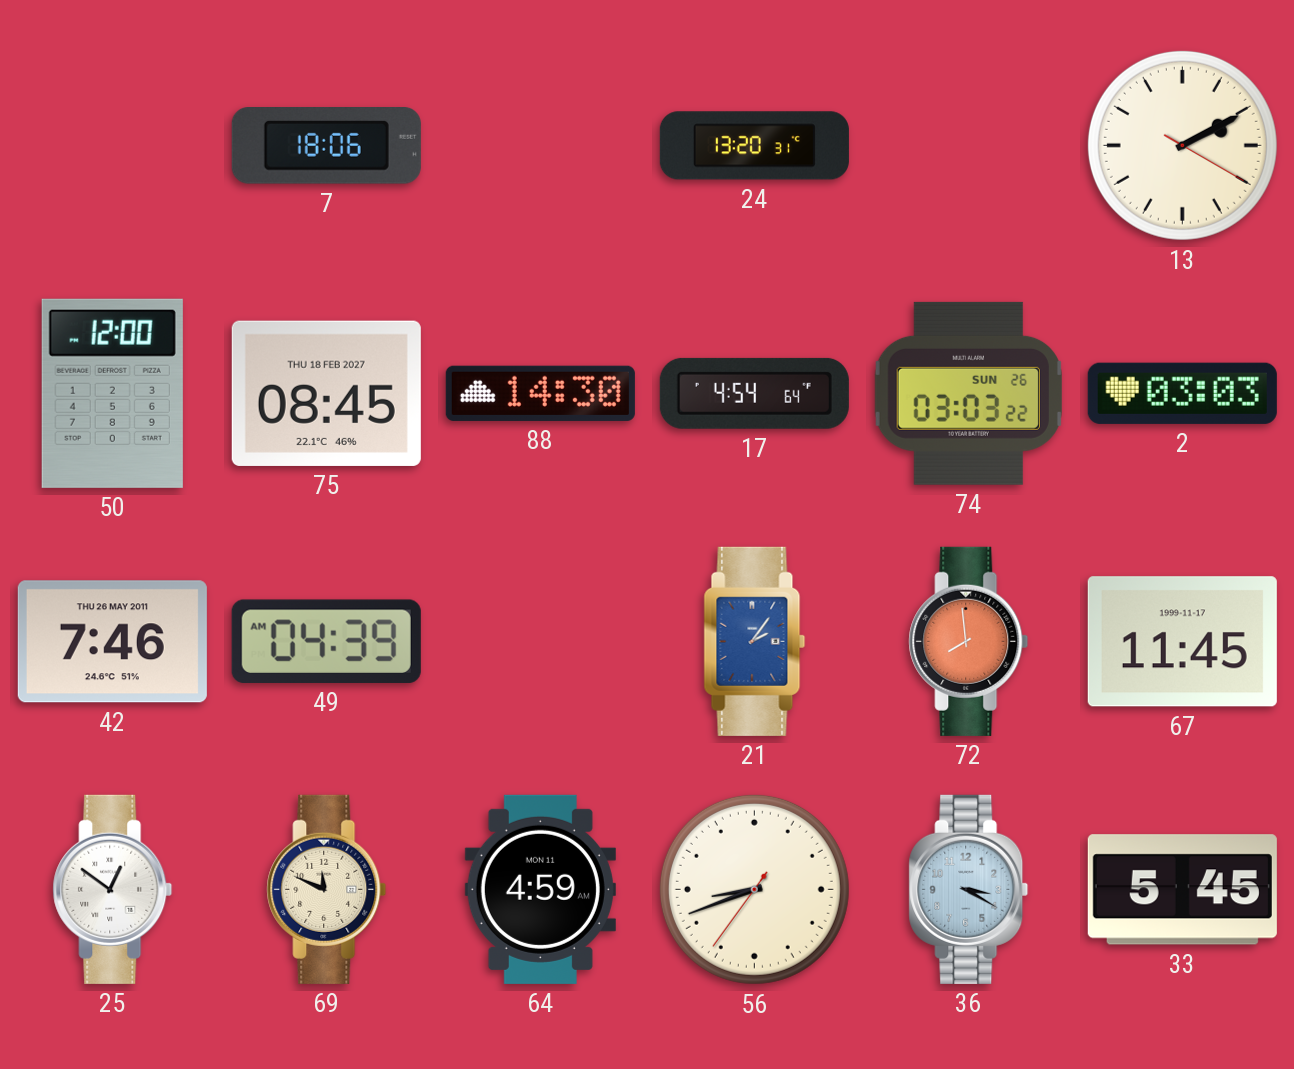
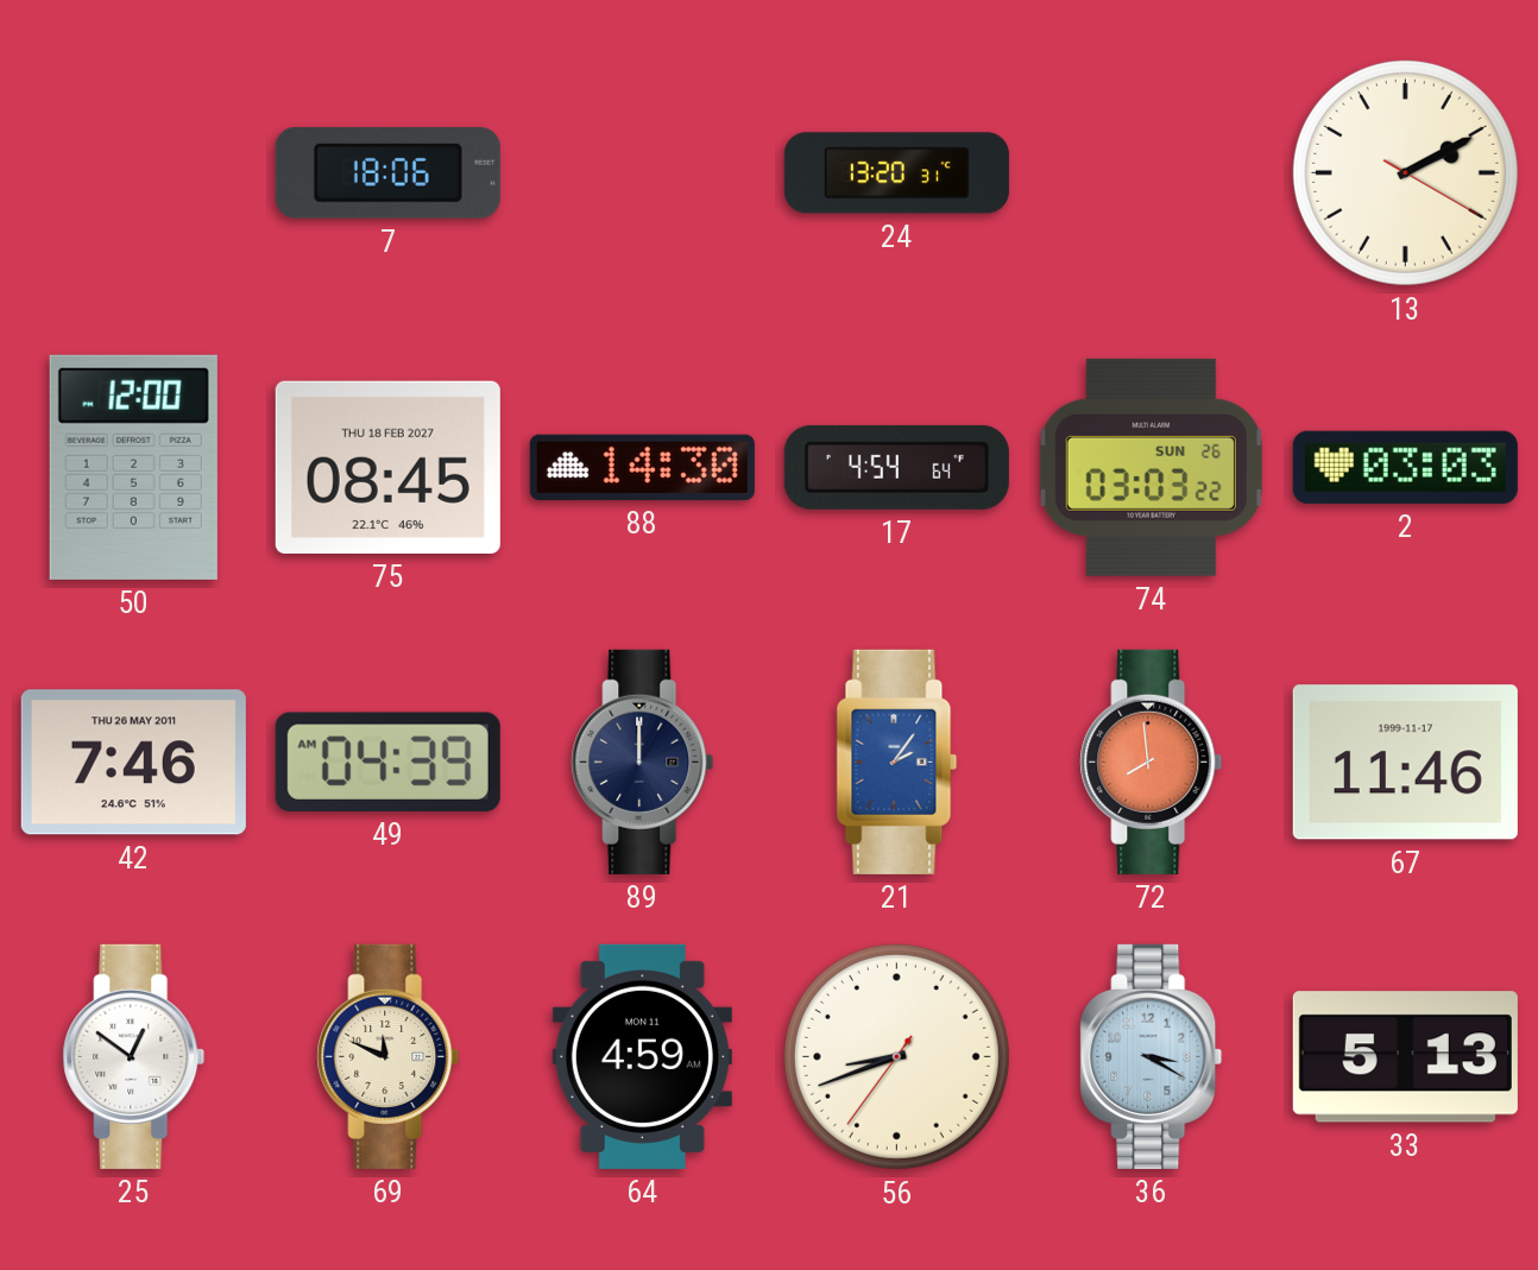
89: none -> 12:00
67: 11:45 -> 11:46
33: 5:45 -> 5:13
